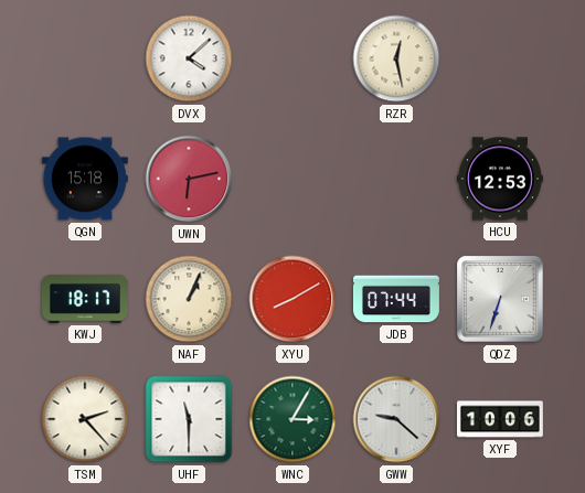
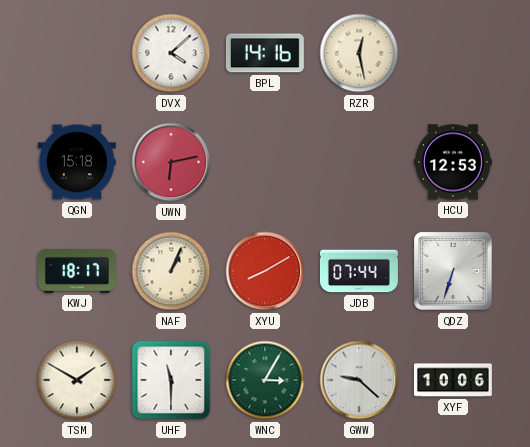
BPL: none -> 14:16
TSM: 2:23 -> 1:50
